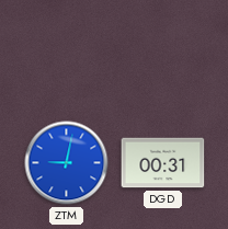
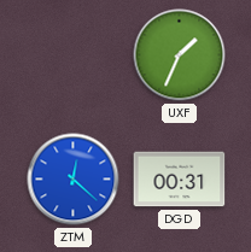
UXF: none -> 1:34
ZTM: 9:02 -> 12:22
